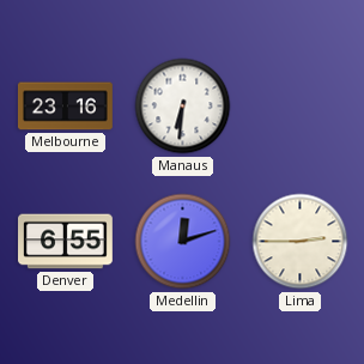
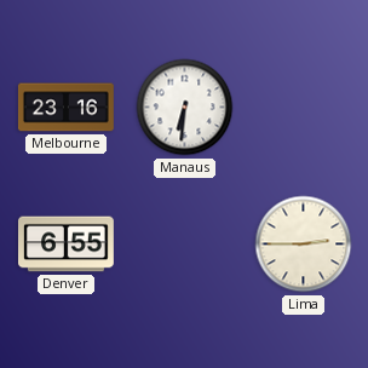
Medellin: 12:12 -> none
